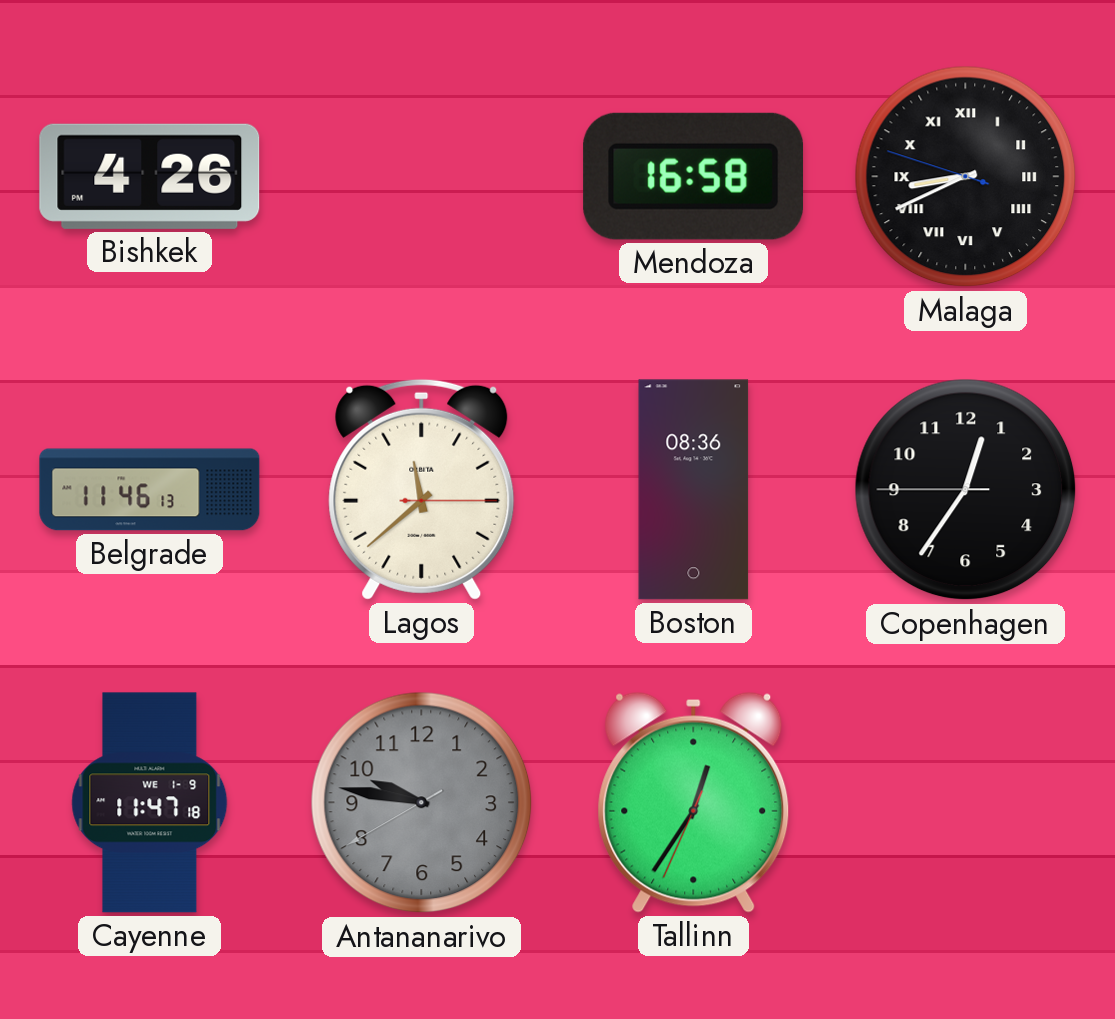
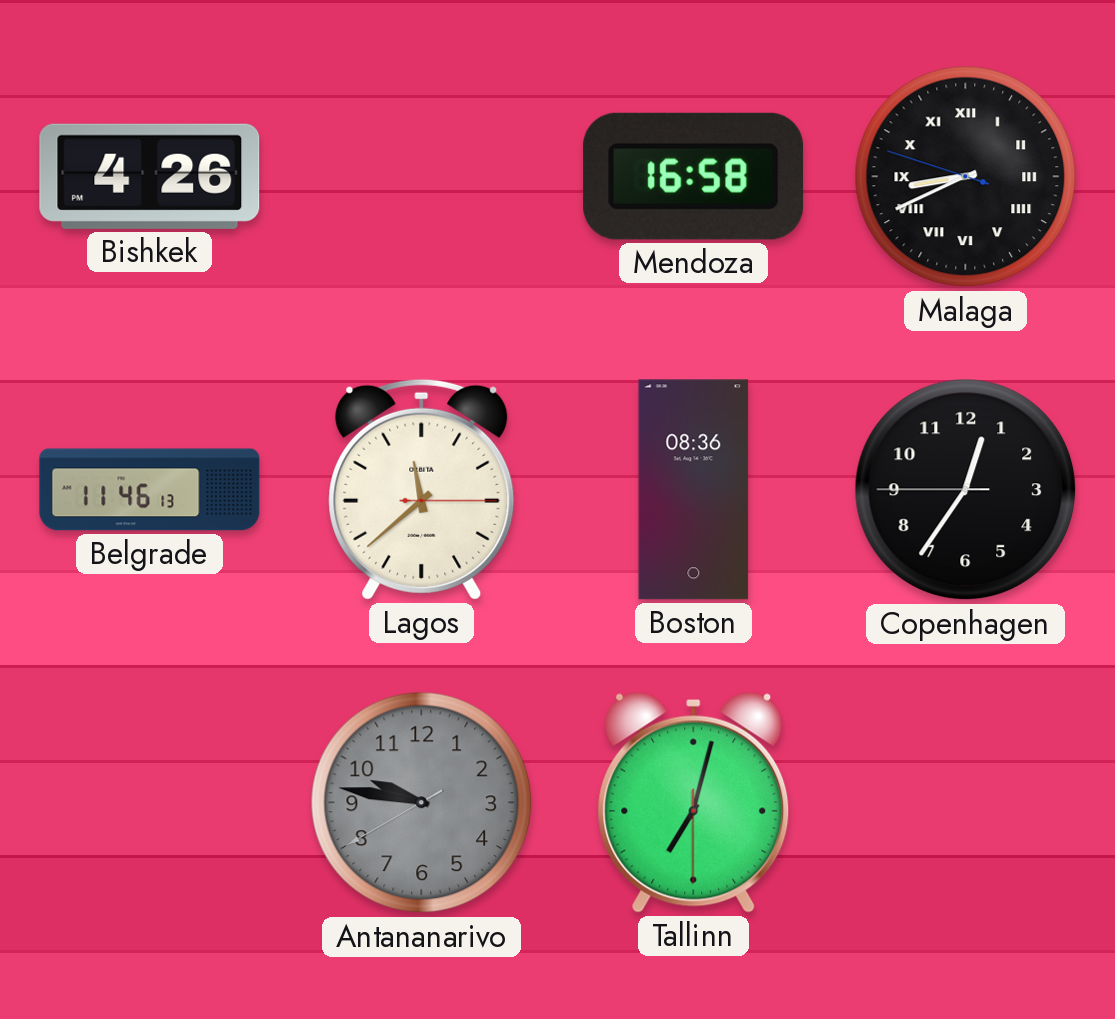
Cayenne: 11:47 -> none
Tallinn: 12:35 -> 7:02
